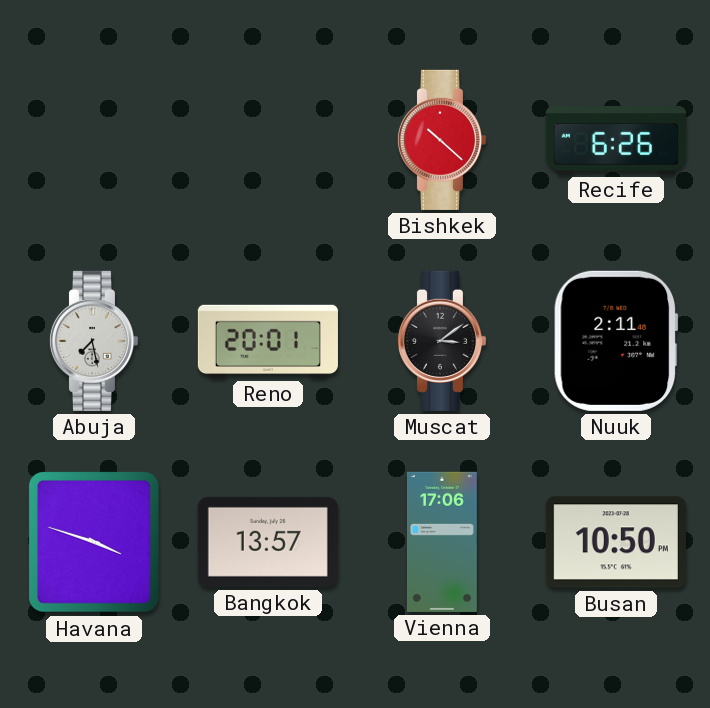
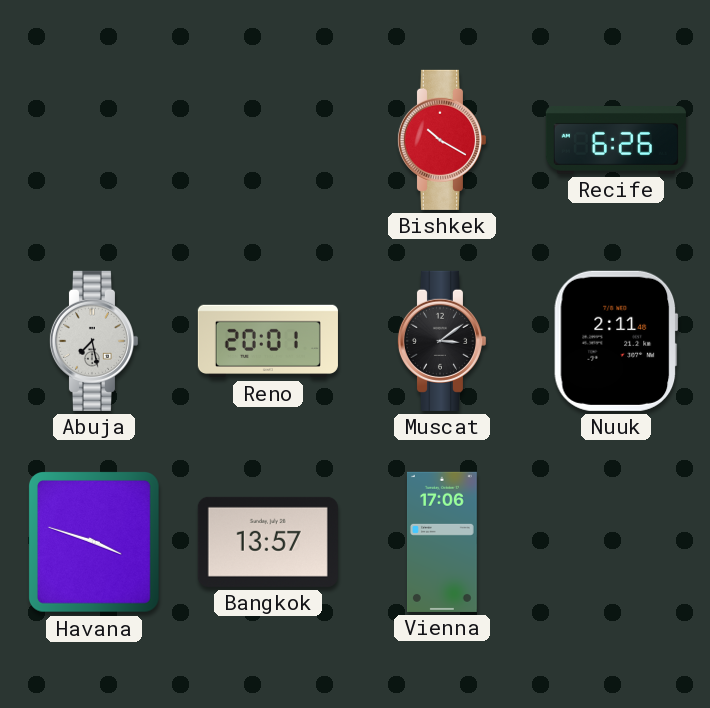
Bishkek: 10:22 -> 10:20
Busan: 10:50 -> none
